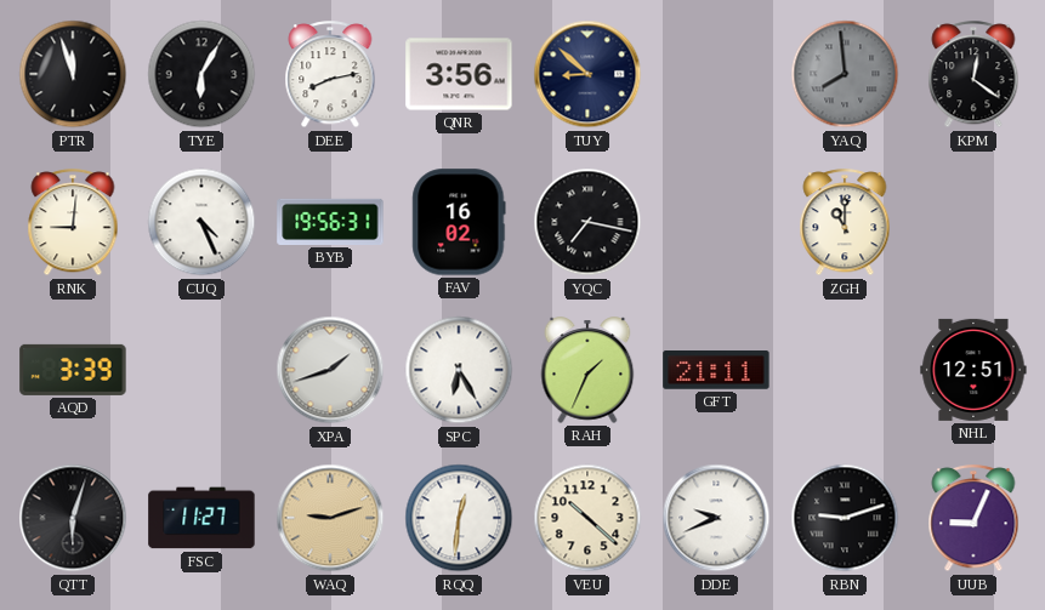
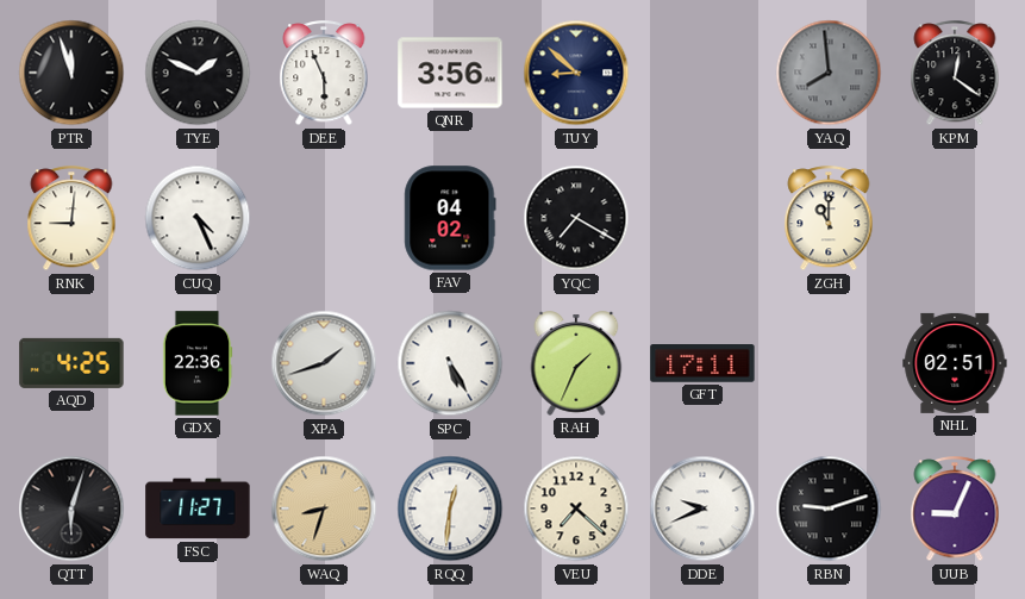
TYE: 6:05 -> 1:49
DEE: 8:13 -> 5:56
BYB: 19:56 -> none
FAV: 16:02 -> 04:02
YQC: 7:17 -> 7:20
AQD: 3:39 -> 4:25
GDX: none -> 22:36
SPC: 6:25 -> 5:25
GFT: 21:11 -> 17:11
NHL: 12:51 -> 02:51
WAQ: 9:12 -> 8:33
VEU: 10:22 -> 7:22
